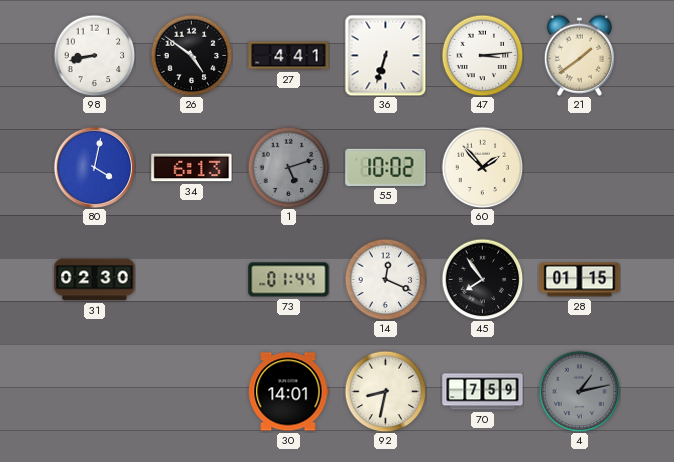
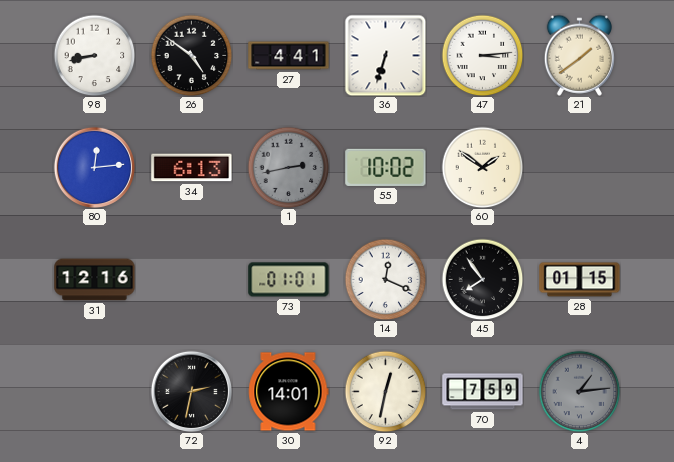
80: 4:02 -> 12:14
1: 5:12 -> 2:43
60: 1:53 -> 1:51
31: 02:30 -> 12:16
73: 01:44 -> 01:01
72: none -> 2:32
92: 8:32 -> 12:32
4: 1:13 -> 1:14
